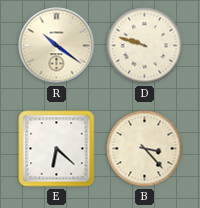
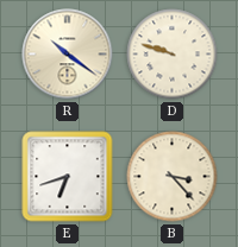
E: 6:22 -> 6:42
